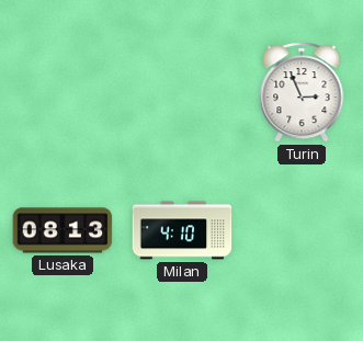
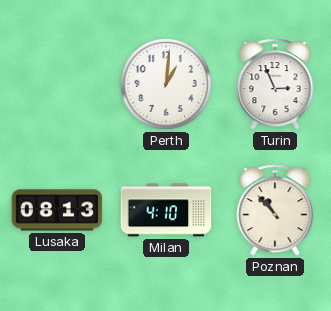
Perth: none -> 1:01
Poznan: none -> 10:53
